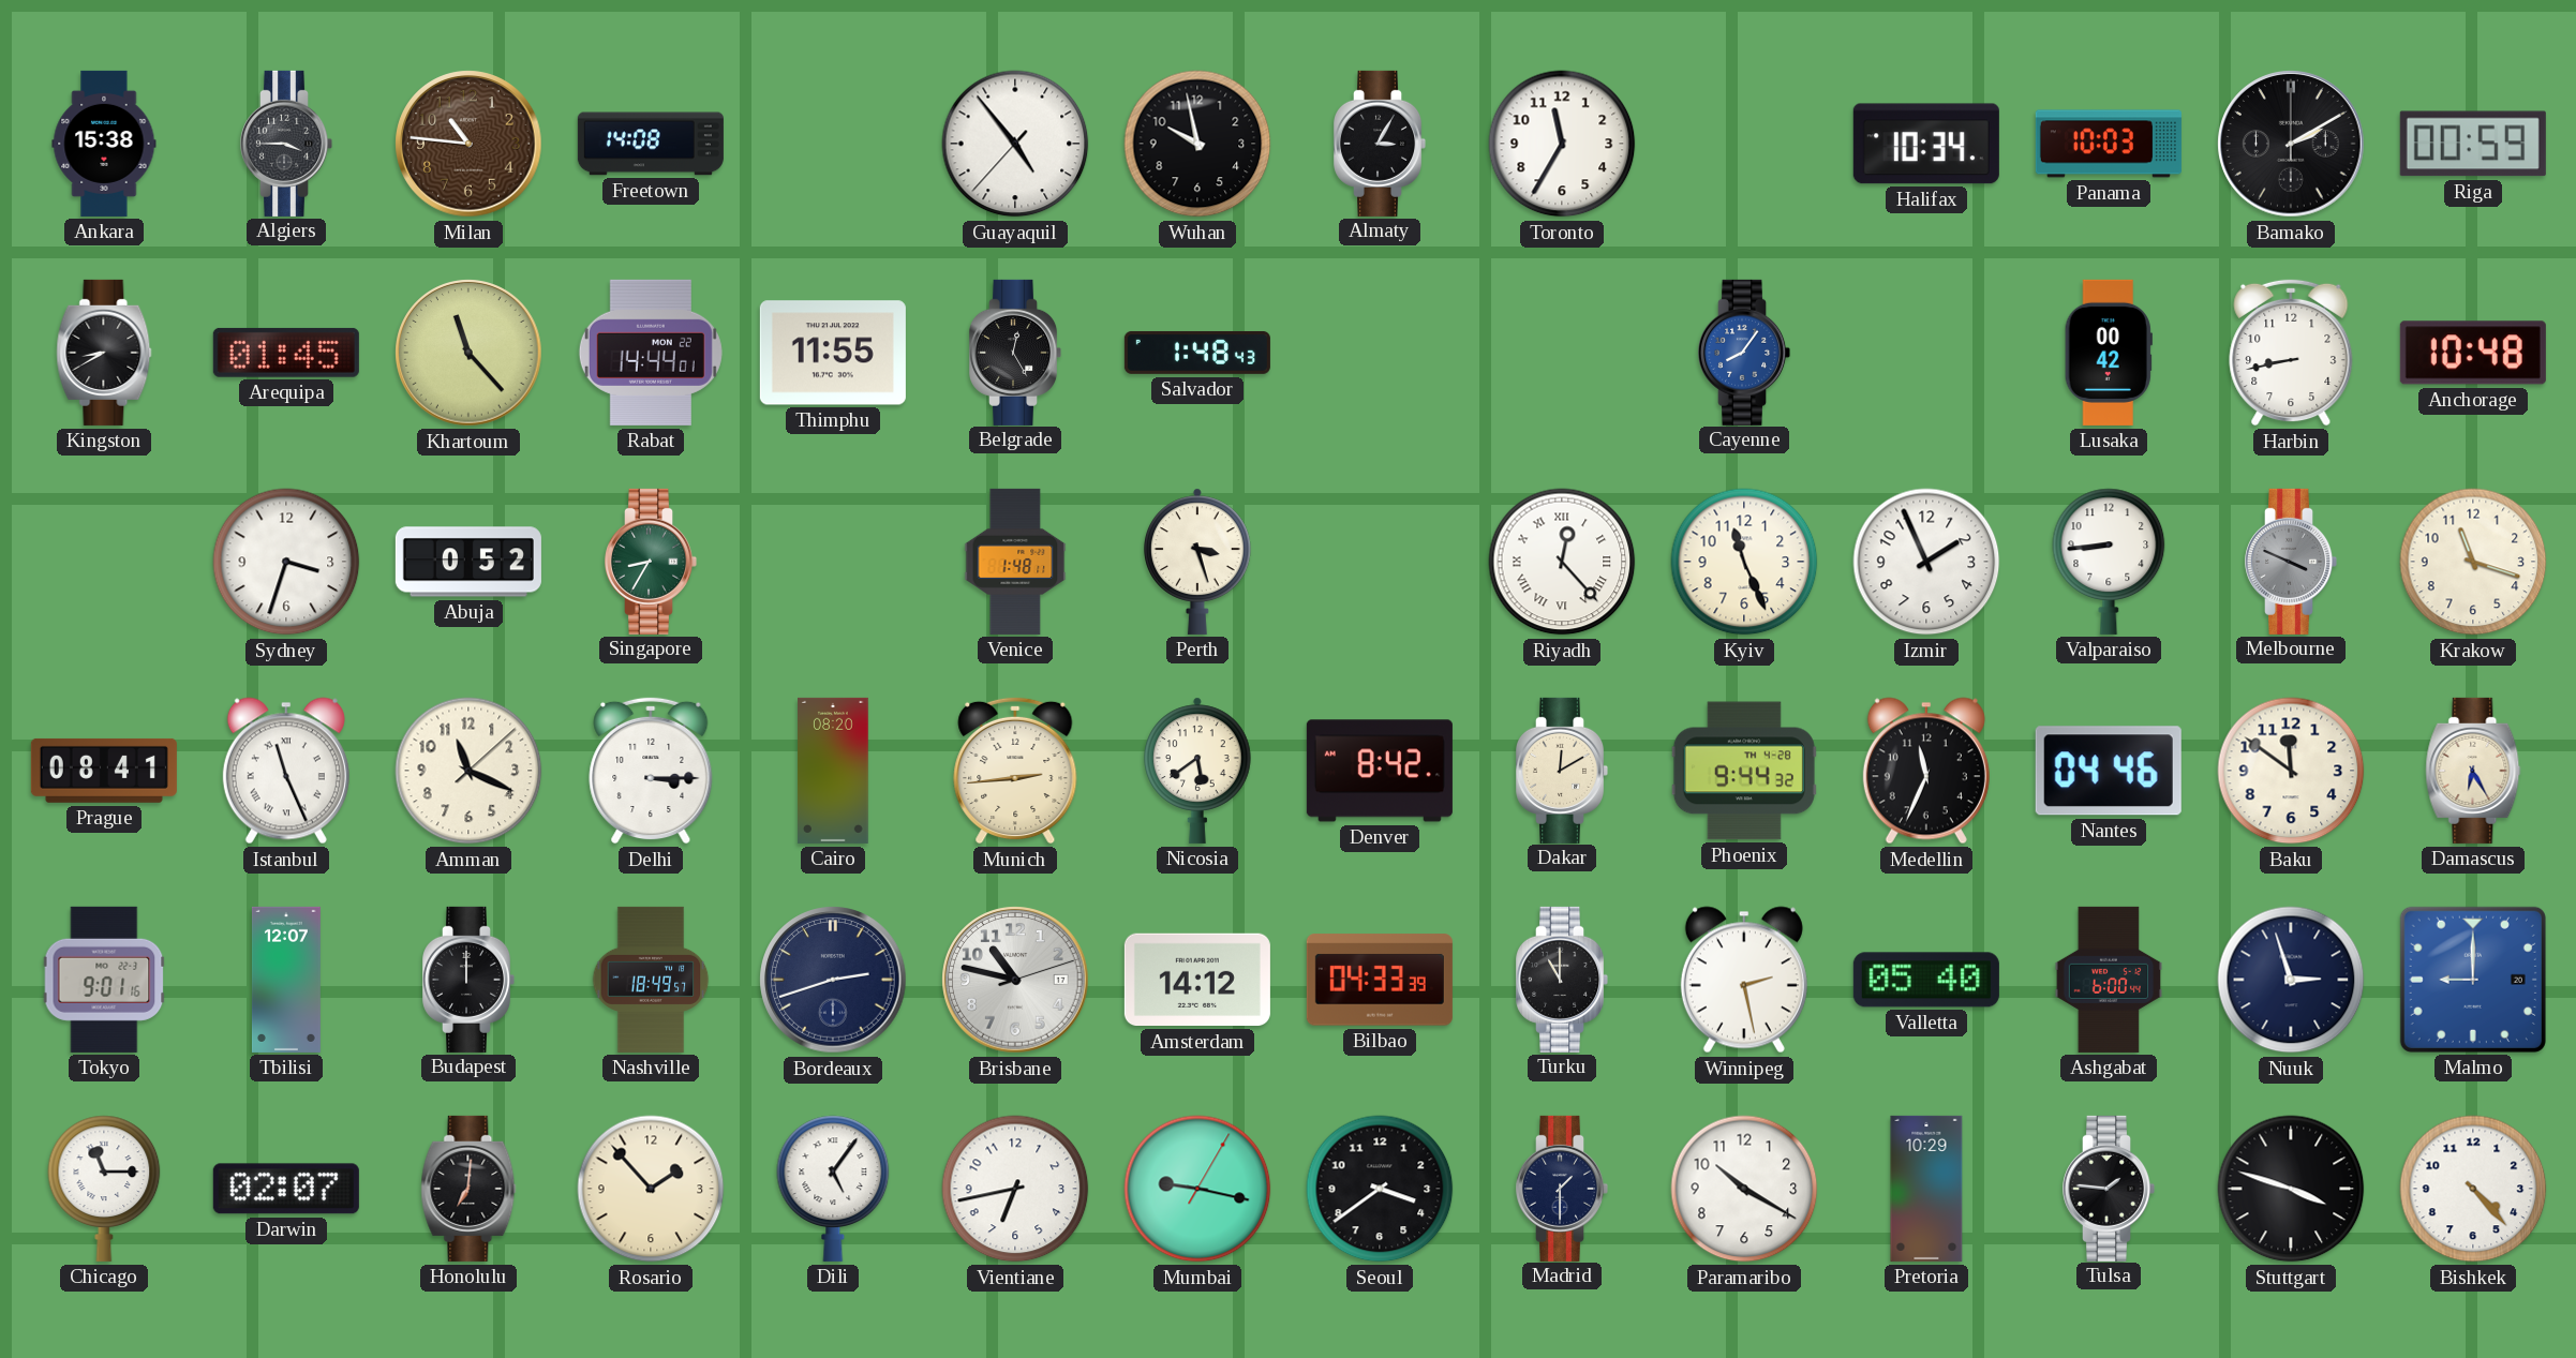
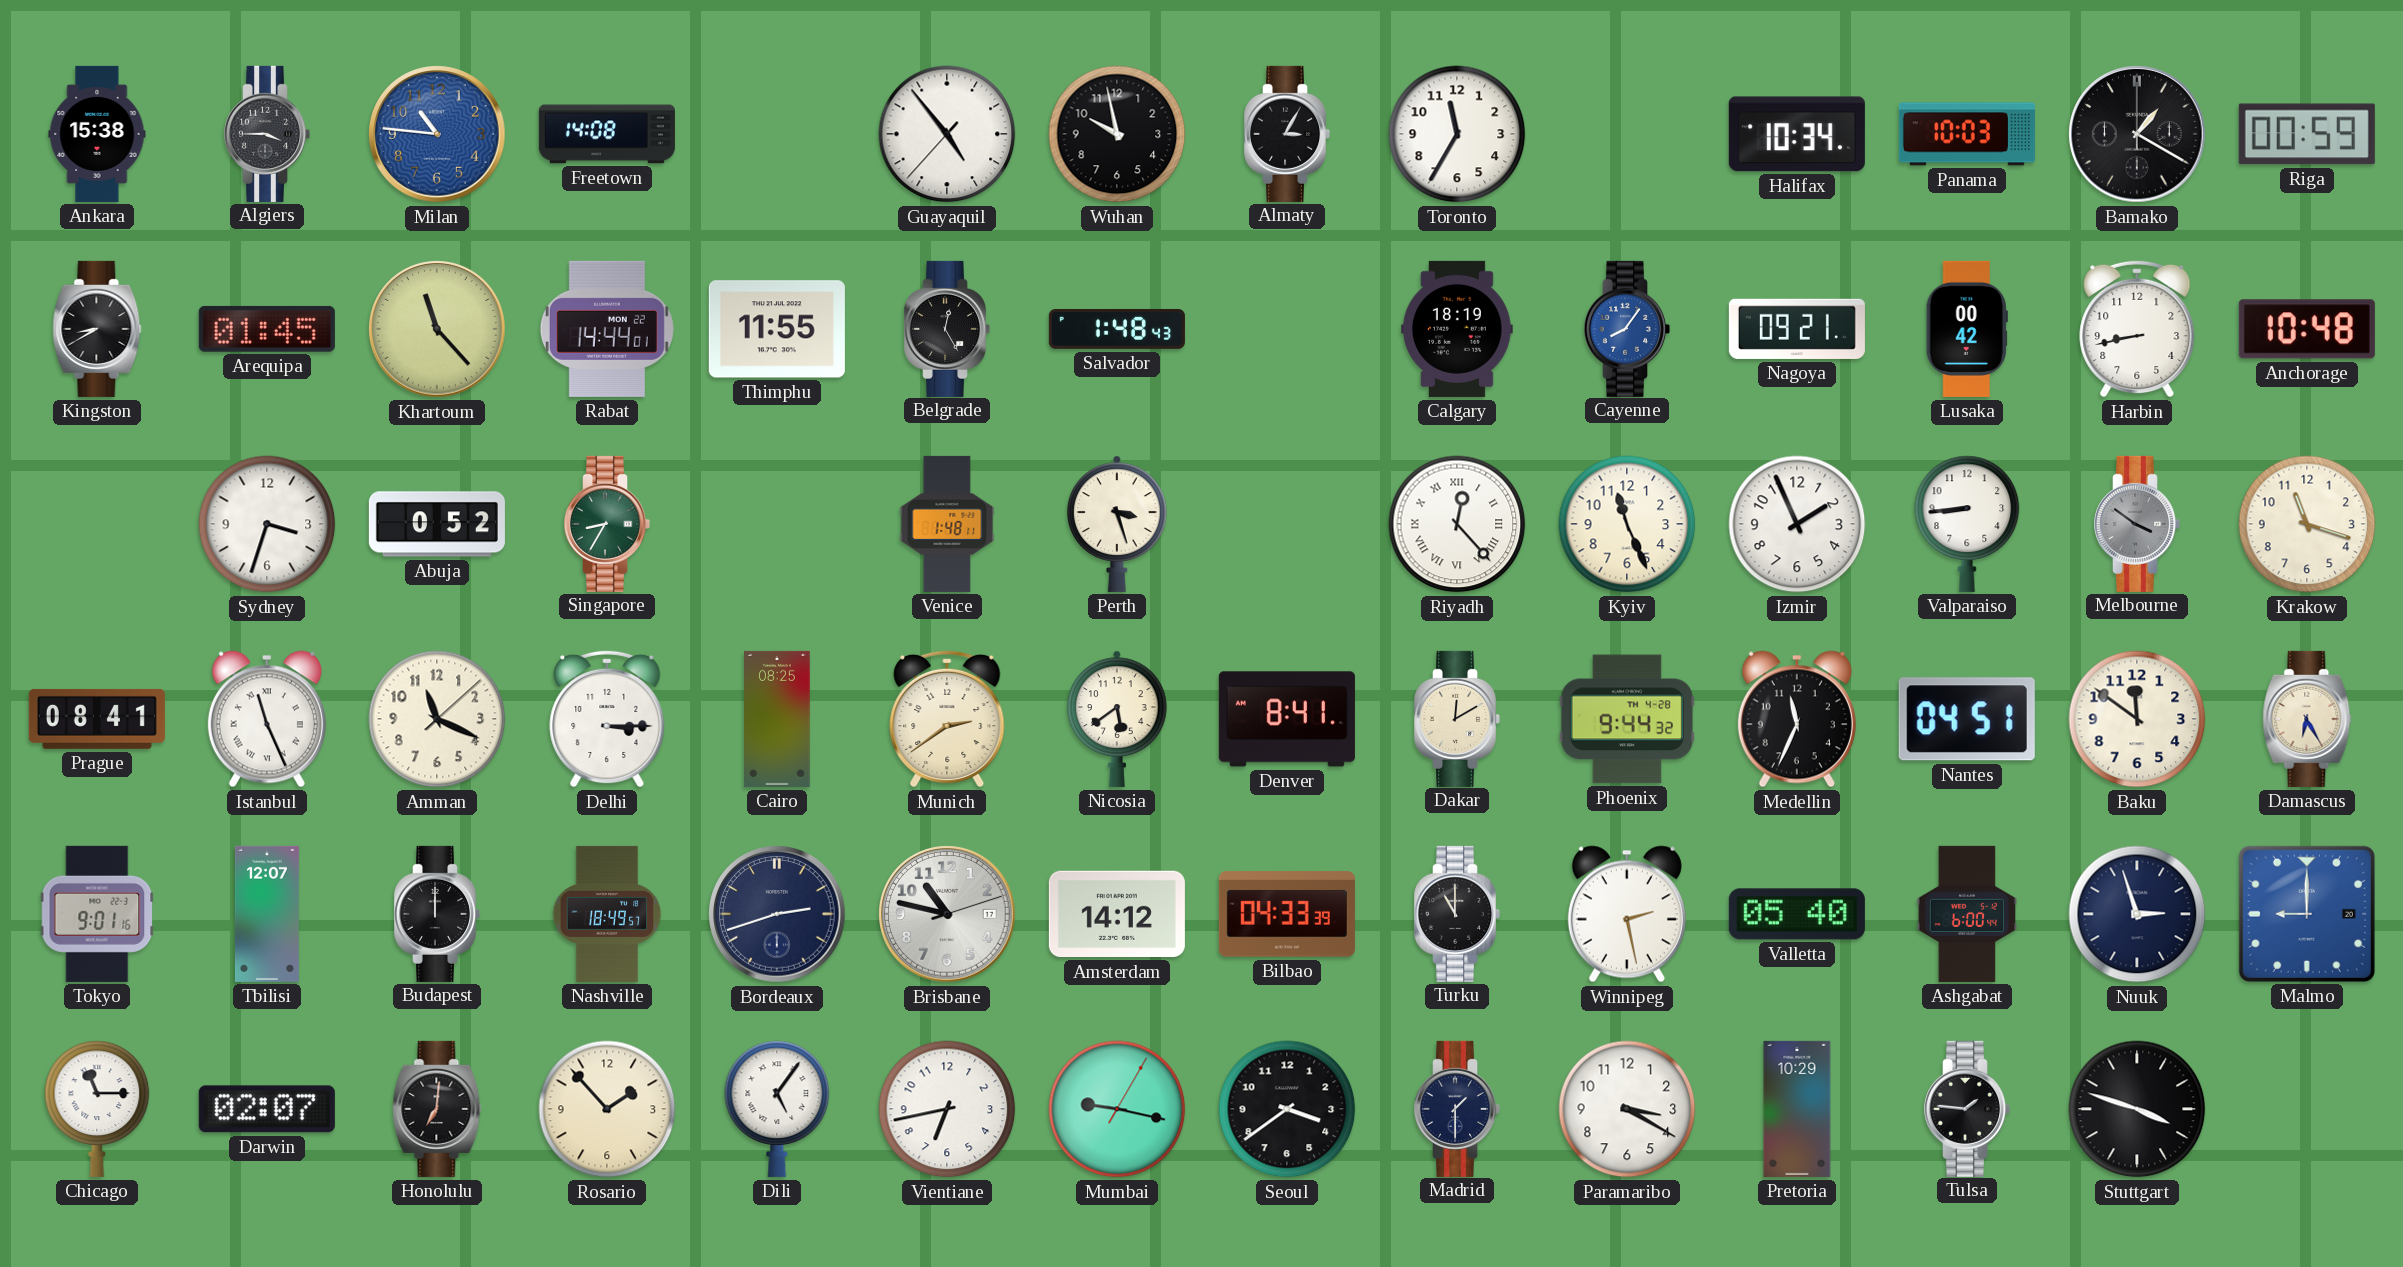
Milan dial: brown -> blue
Bamako: 2:10 -> 1:20
Calgary: none -> 18:19
Nagoya: none -> 09:21
Melbourne: 3:49 -> 3:51
Cairo: 08:20 -> 08:25
Munich: 2:44 -> 2:39
Denver: 8:42 -> 8:41
Nantes: 04:46 -> 04:51
Paramaribo: 10:20 -> 3:20
Bishkek: 4:23 -> none
